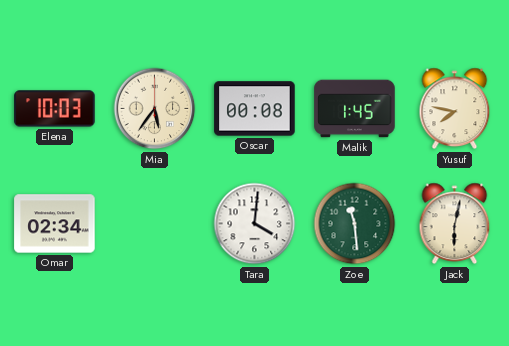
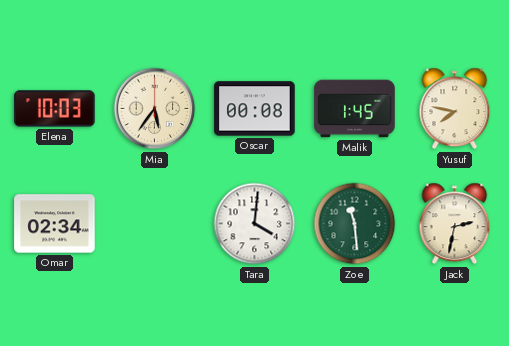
Jack: 6:02 -> 2:32
